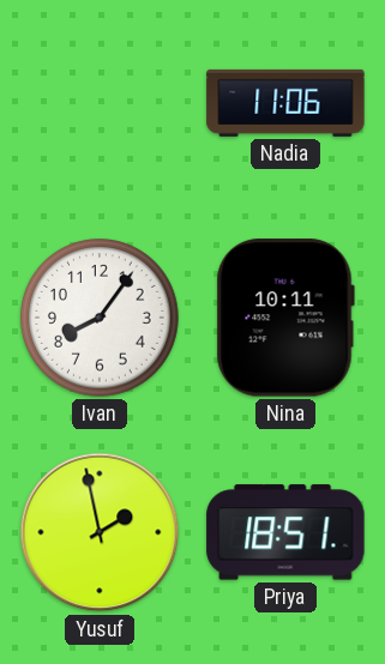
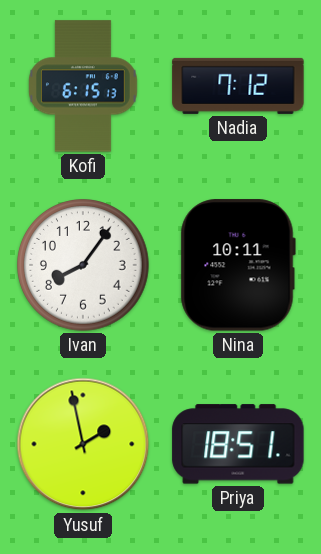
Kofi: none -> 6:15
Nadia: 11:06 -> 7:12
